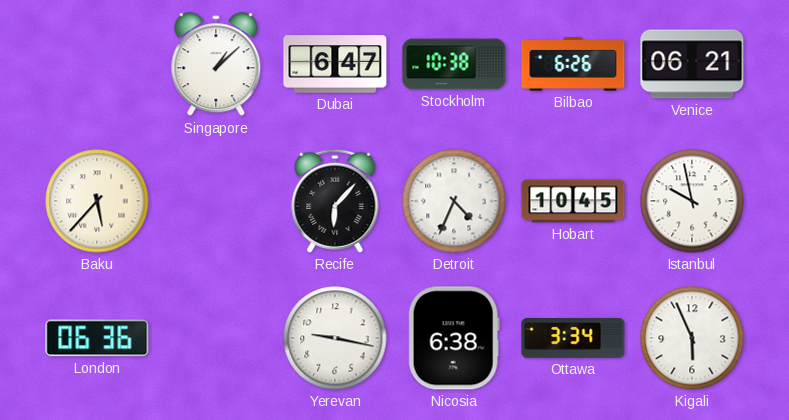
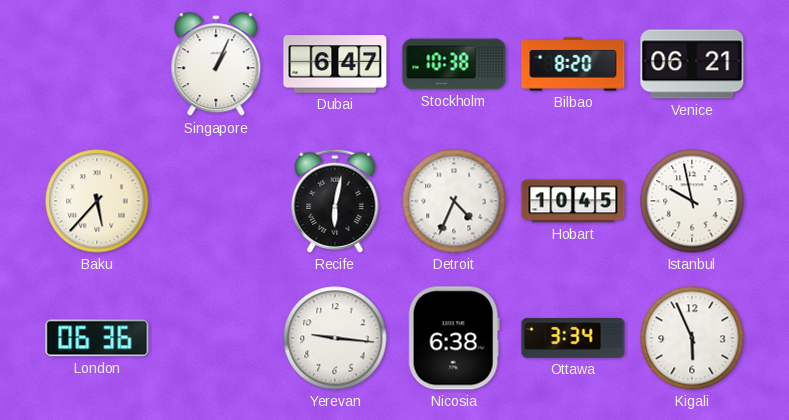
Singapore: 1:08 -> 1:04
Bilbao: 6:26 -> 8:20
Recife: 6:07 -> 6:02
Yerevan: 9:17 -> 9:16
